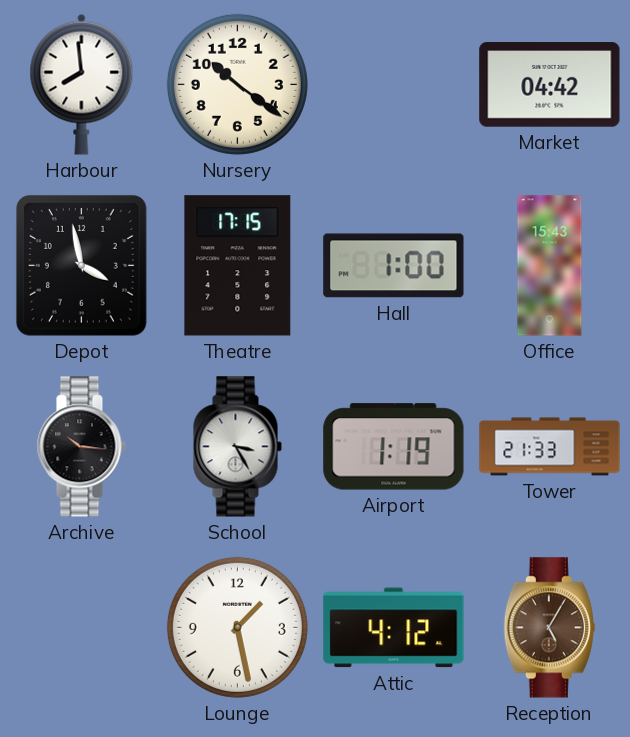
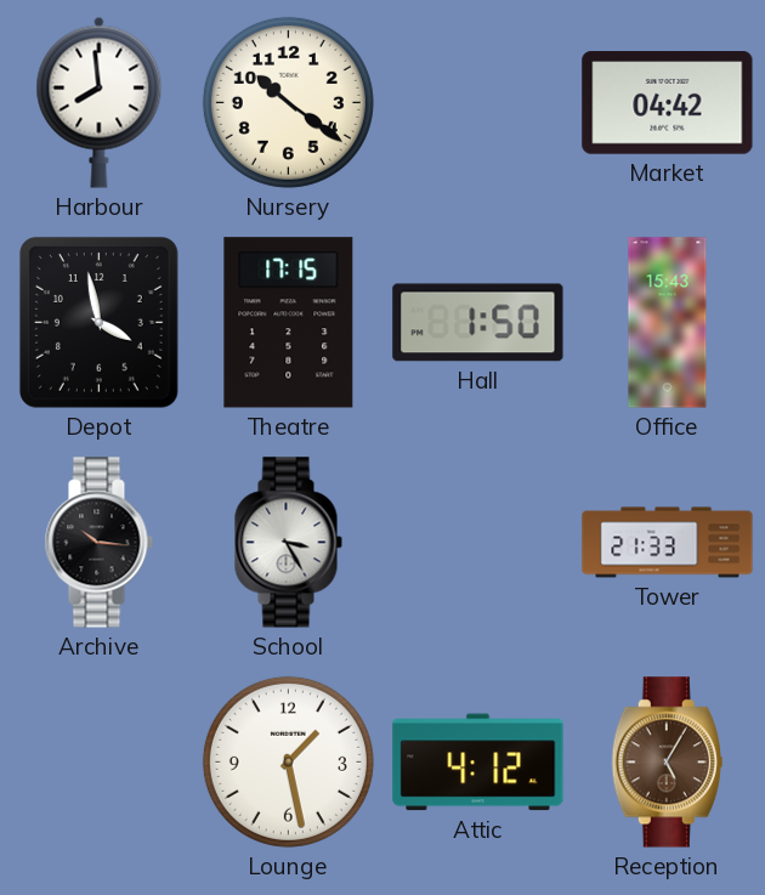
Hall: 1:00 -> 1:50
Airport: 1:19 -> none
